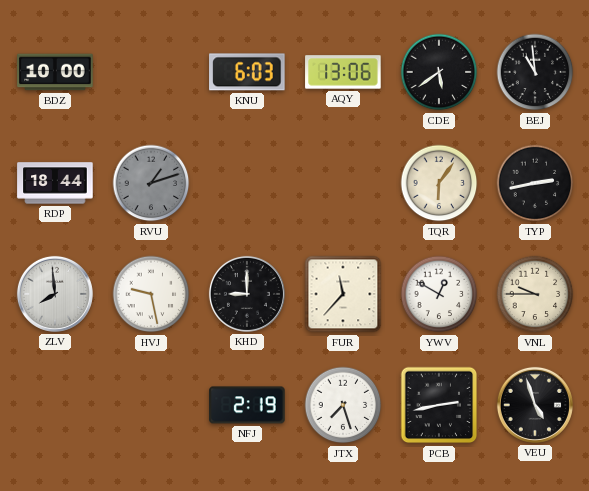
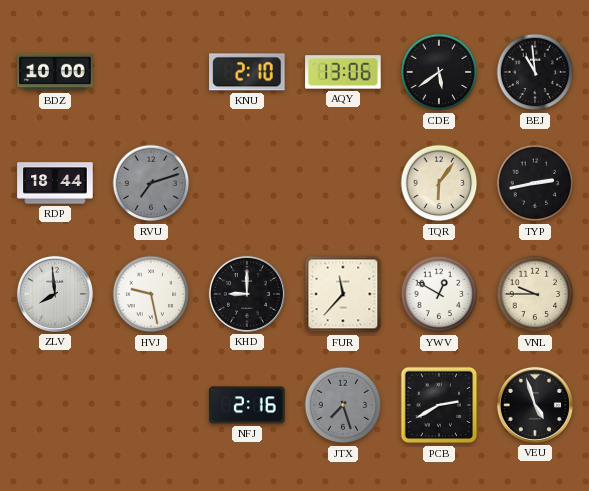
KNU: 6:03 -> 2:10
RVU: 1:12 -> 7:12
NFJ: 2:19 -> 2:16
JTX dial: white -> grey
PCB: 2:43 -> 2:40
